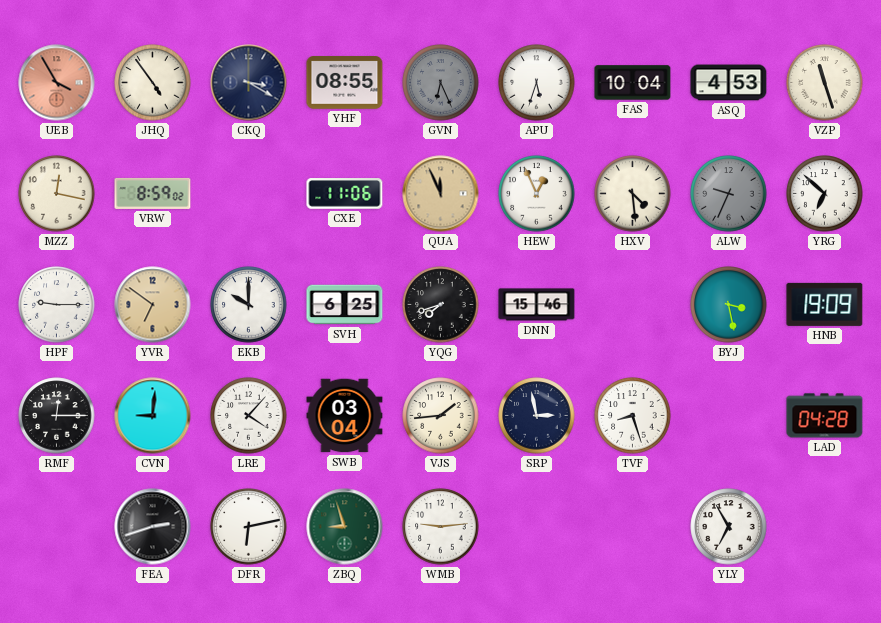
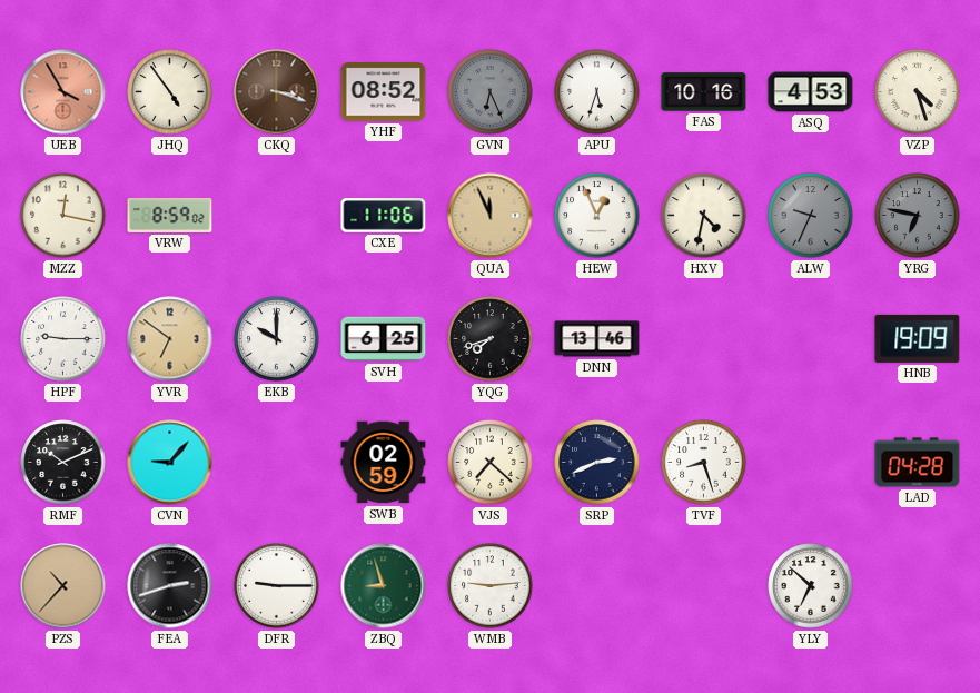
CKQ: 3:20 -> 3:18
CKQ dial: navy -> brown
YHF: 08:55 -> 08:52
FAS: 10:04 -> 10:16
VZP: 11:27 -> 4:27
HXV: 4:29 -> 4:32
YRG: 6:52 -> 6:47
YRG dial: white -> grey
DNN: 15:46 -> 13:46
BYJ: 3:28 -> none
RMF: 12:15 -> 10:11
CVN: 9:01 -> 9:07
LRE: 4:07 -> none
SWB: 03:04 -> 02:59
VJS: 1:44 -> 7:22
SRP: 2:58 -> 2:41
PZS: none -> 10:37
DFR: 6:13 -> 9:15
YLY: 6:55 -> 6:52
